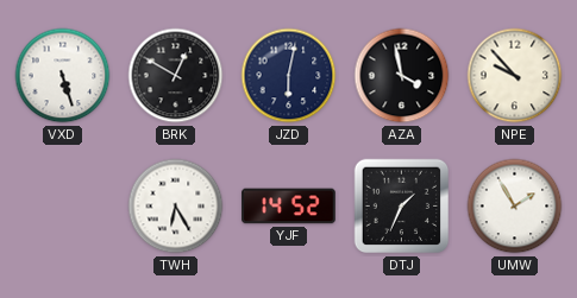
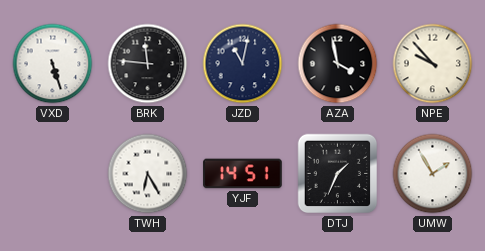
BRK: 12:50 -> 11:46
JZD: 6:02 -> 11:02
YJF: 14:52 -> 14:51
